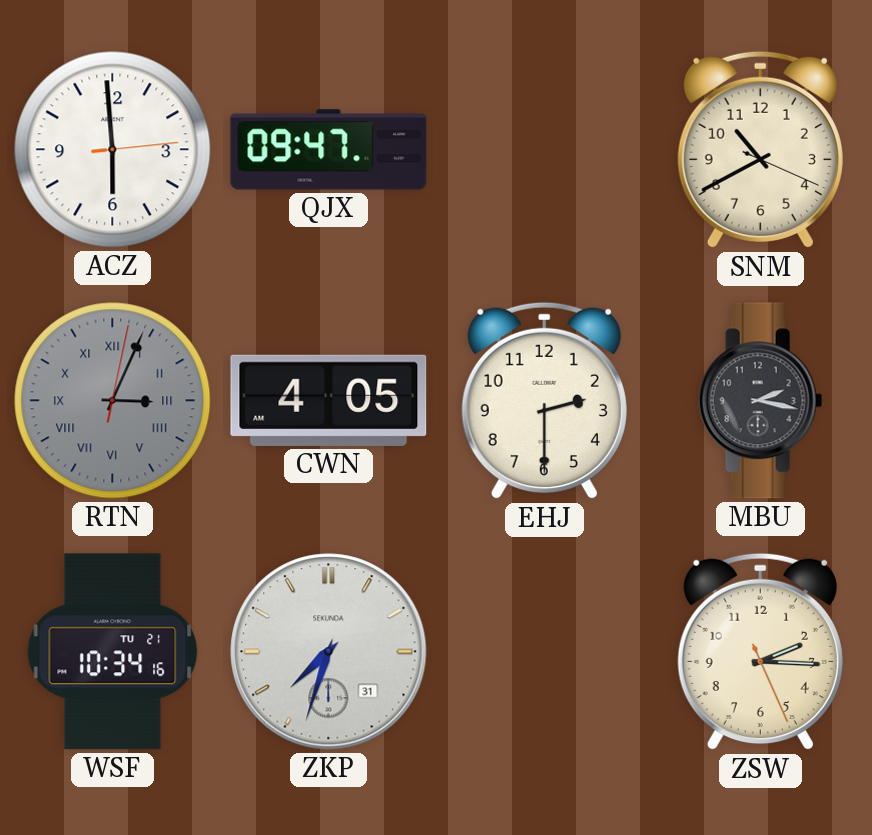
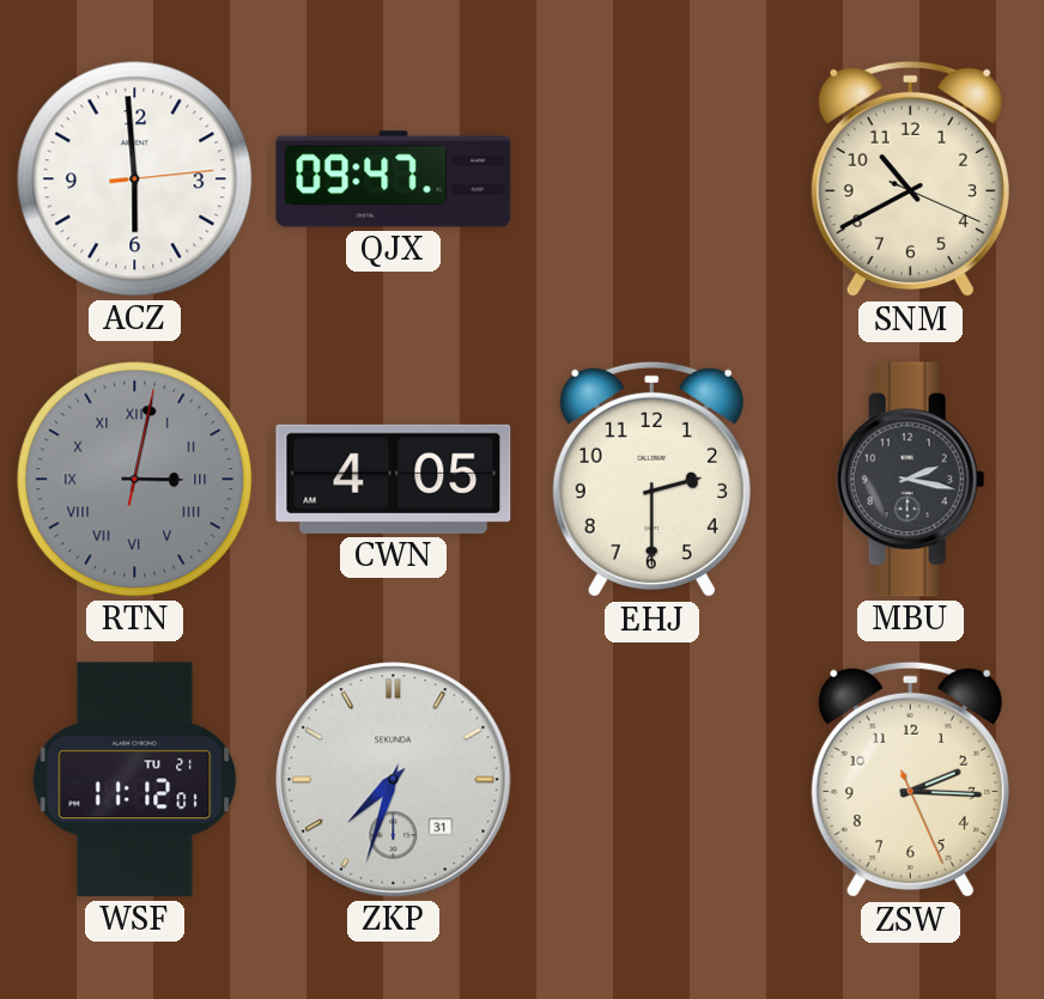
RTN: 3:04 -> 3:02
WSF: 10:34 -> 11:12
